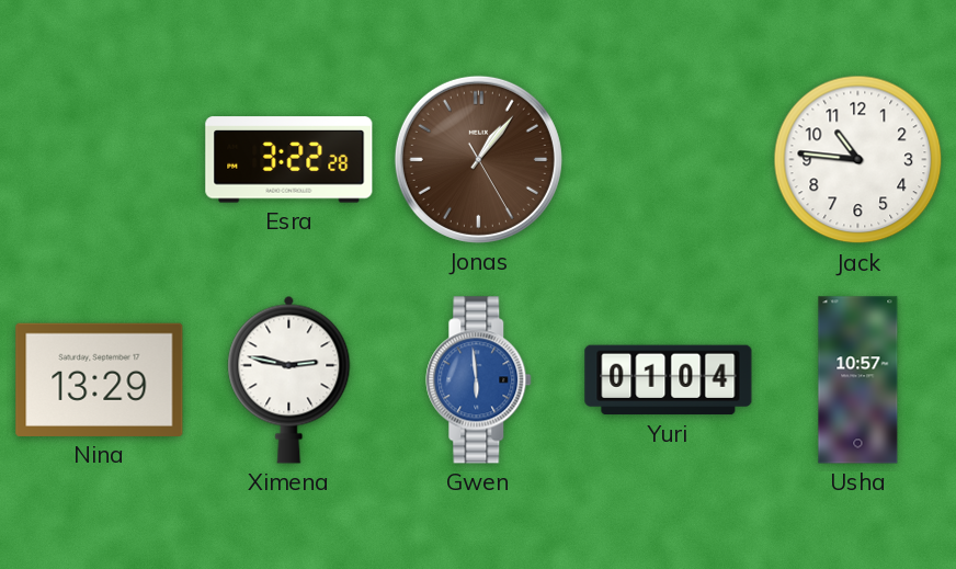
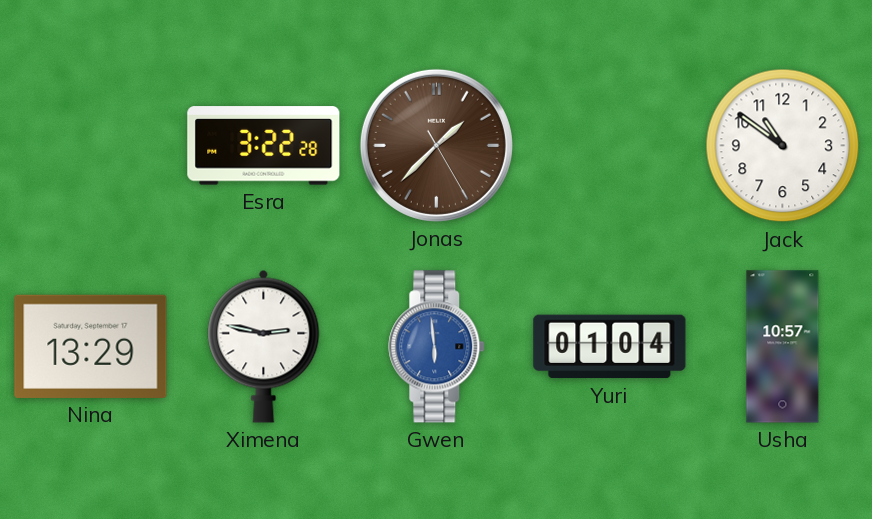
Jonas: 1:06 -> 1:37
Jack: 10:46 -> 10:51
